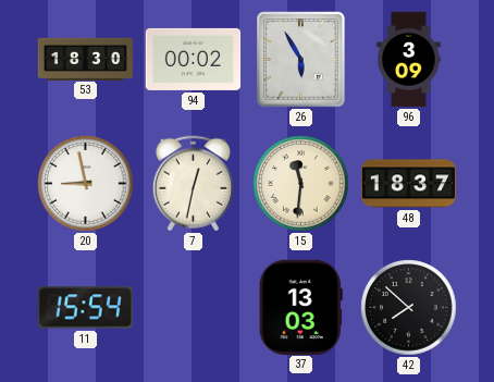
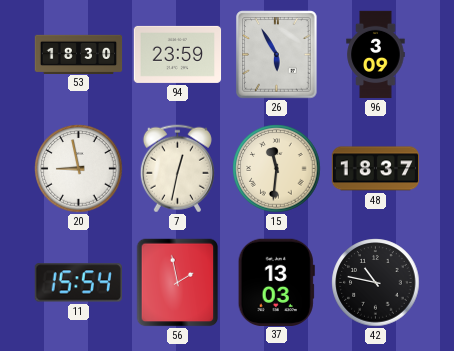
94: 00:02 -> 23:59
56: none -> 1:58
42: 7:52 -> 10:47
